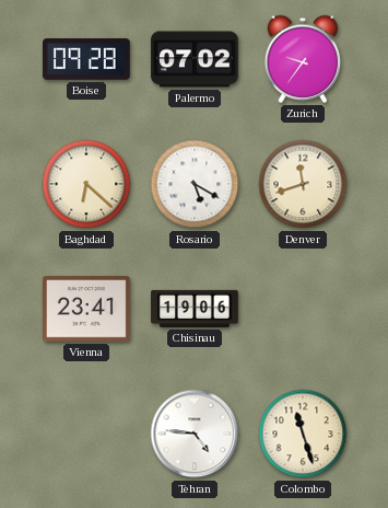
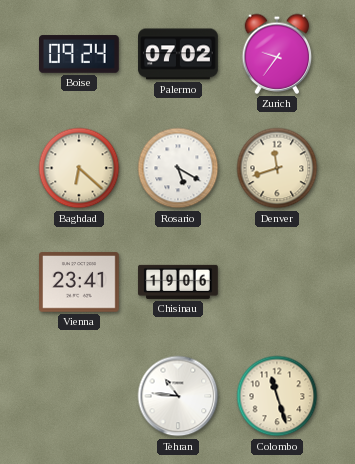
Boise: 09:28 -> 09:24
Tehran: 4:46 -> 10:46
